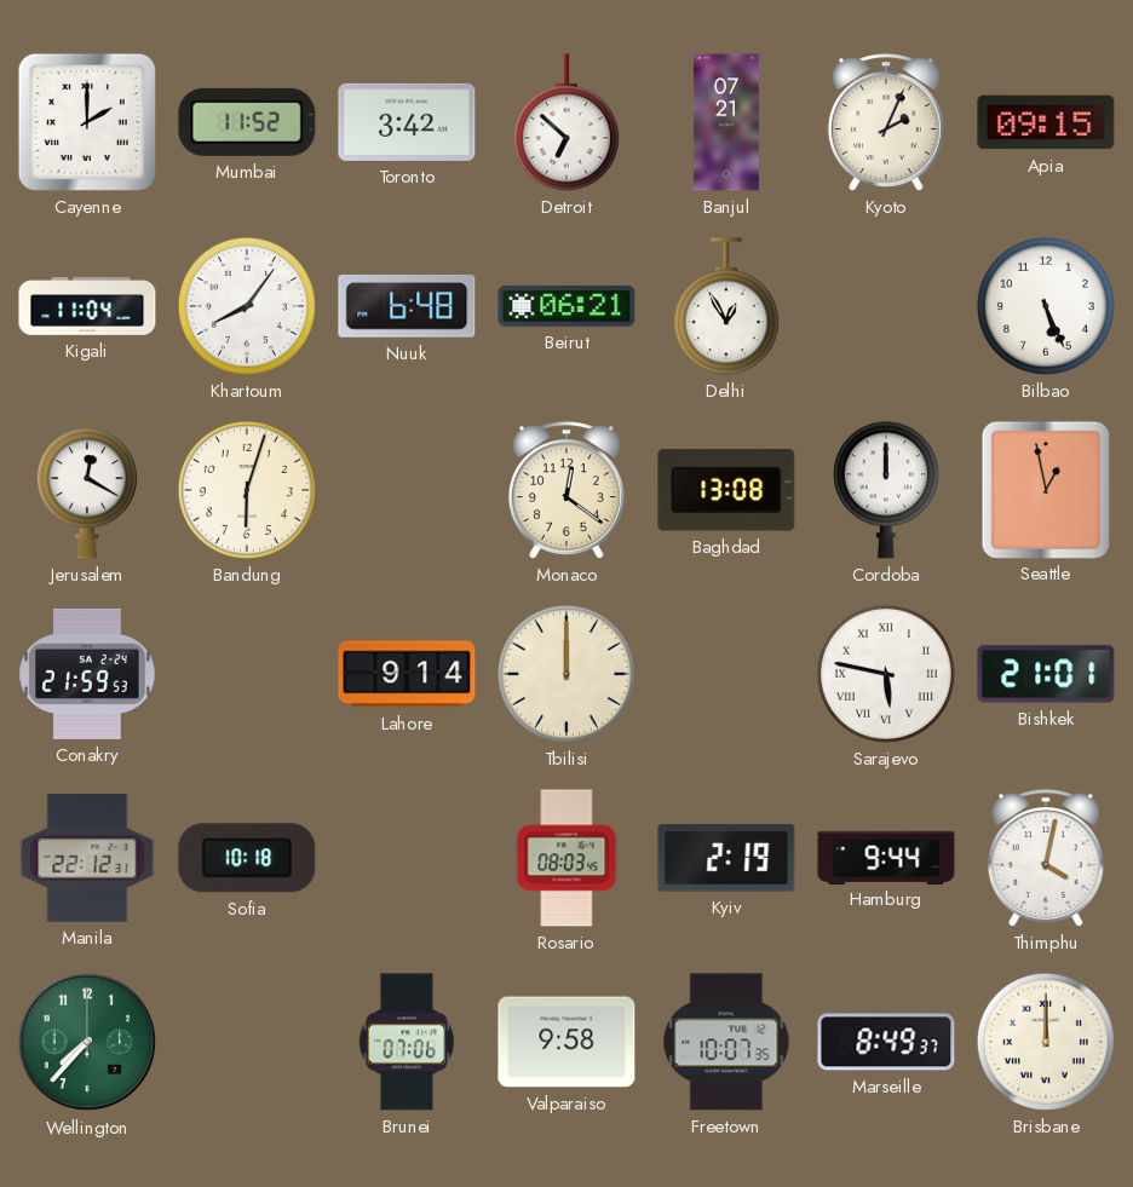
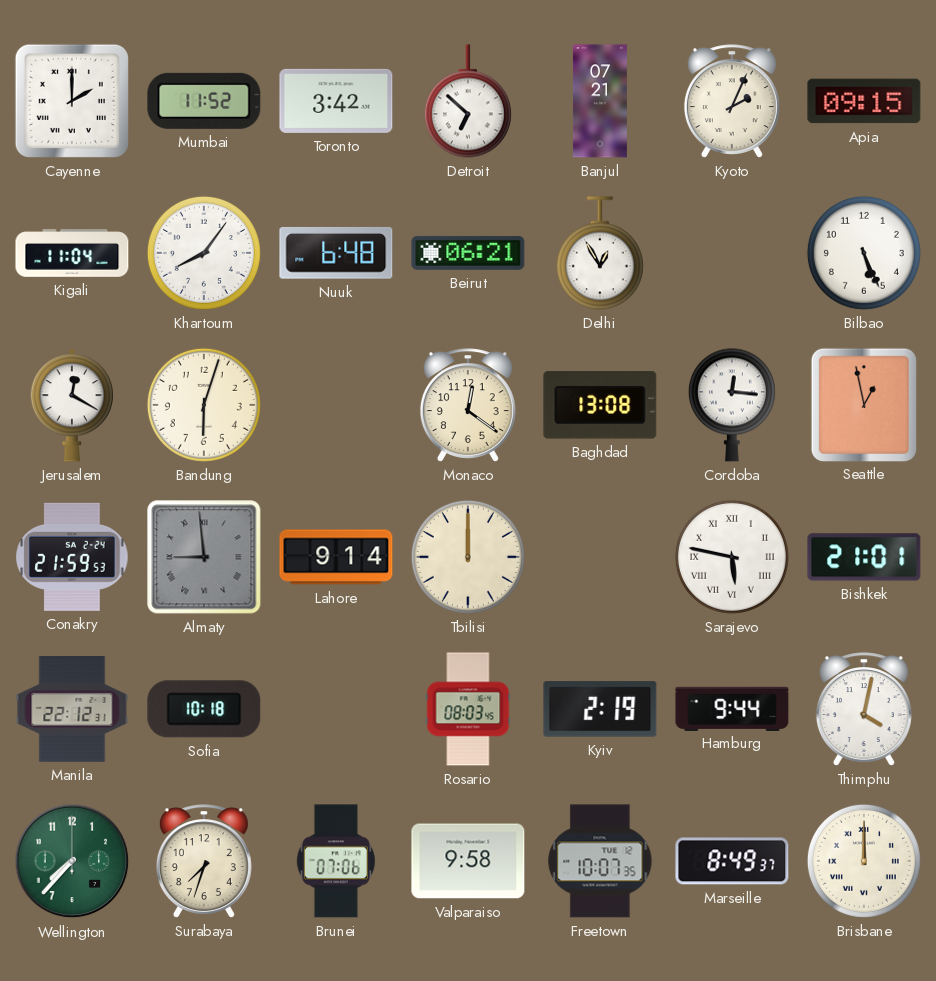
Cordoba: 12:00 -> 12:16
Almaty: none -> 8:59
Surabaya: none -> 7:33
